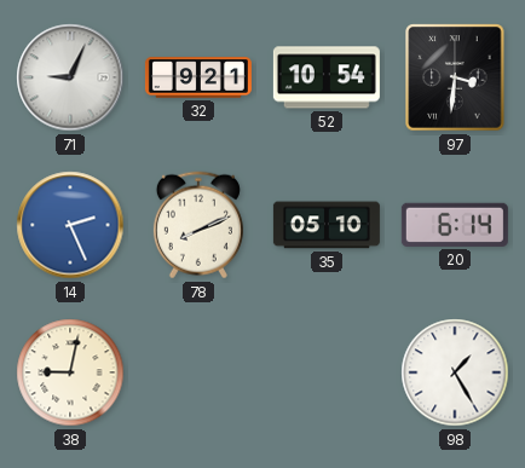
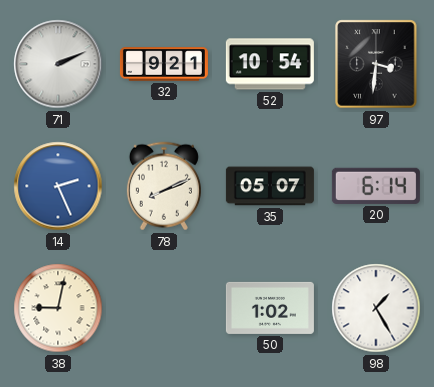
71: 9:04 -> 2:11
35: 05:10 -> 05:07
50: none -> 1:02
